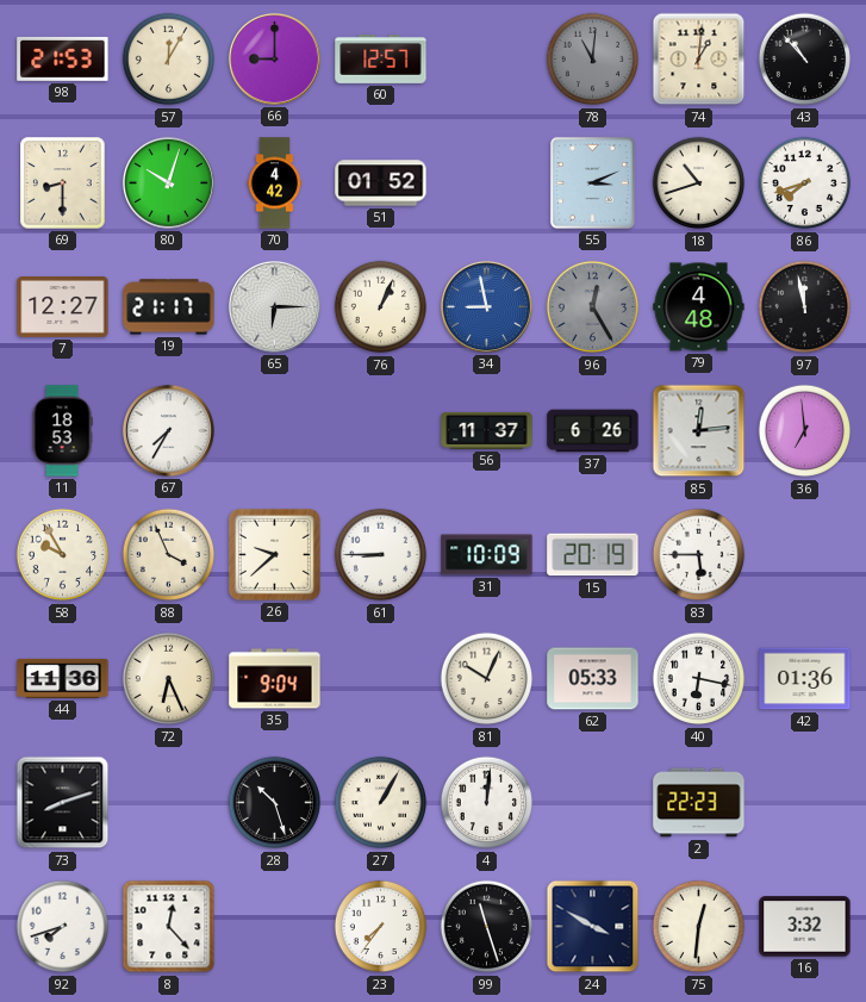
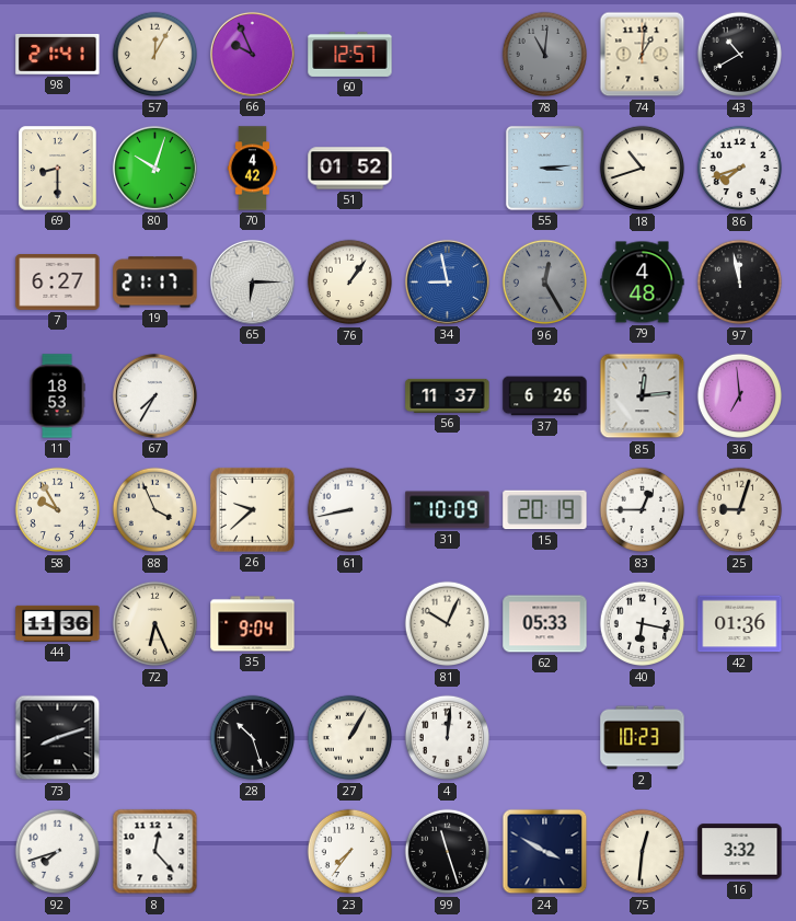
98: 21:53 -> 21:41
66: 9:00 -> 9:56
43: 10:53 -> 10:40
55: 3:11 -> 3:14
7: 12:27 -> 6:27
76: 1:04 -> 1:06
61: 8:45 -> 8:43
83: 5:45 -> 12:45
25: none -> 9:03
2: 22:23 -> 10:23
